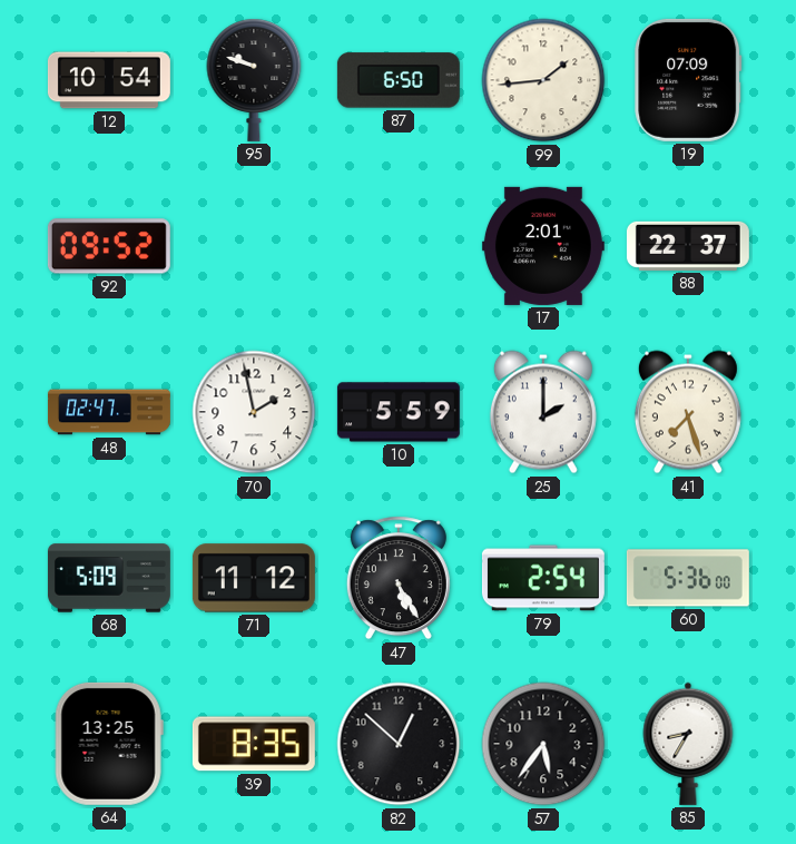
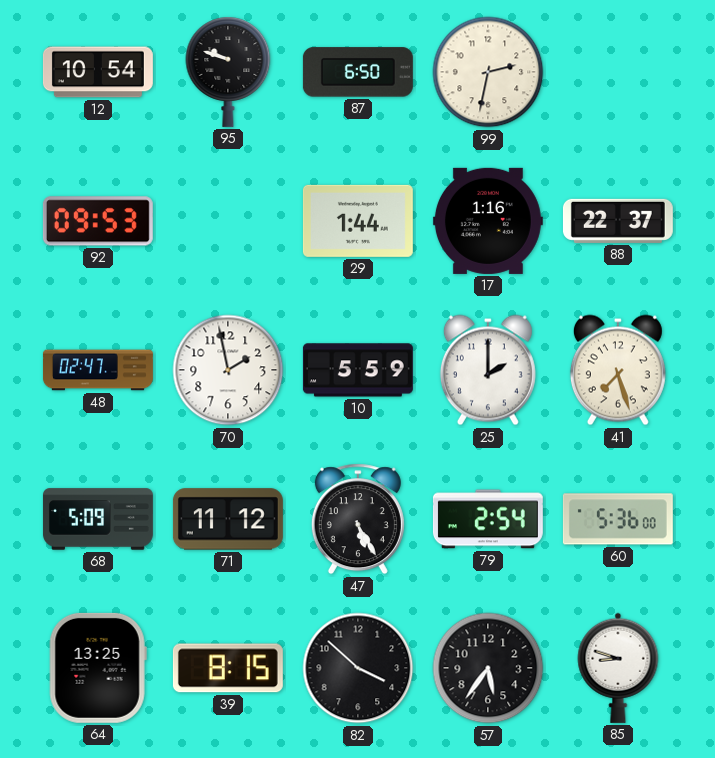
99: 1:44 -> 2:32
19: 07:09 -> none
92: 09:52 -> 09:53
29: none -> 1:44
17: 2:01 -> 1:16
39: 8:35 -> 8:15
82: 12:52 -> 3:52
85: 8:35 -> 8:48
